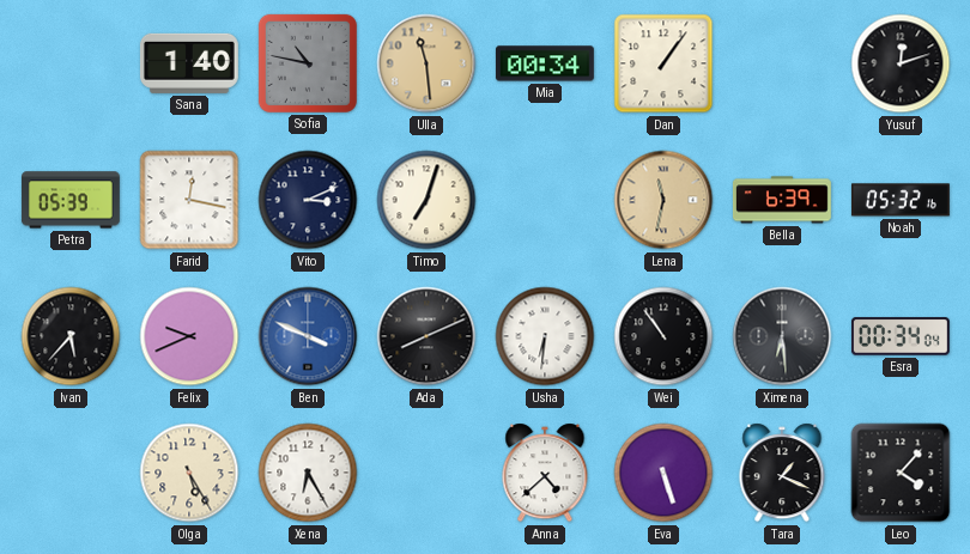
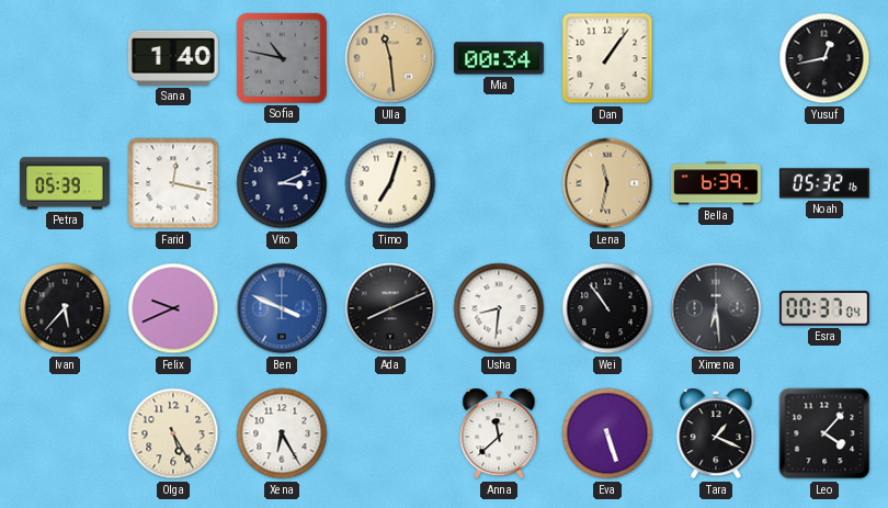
Yusuf: 12:12 -> 12:43
Usha: 6:31 -> 8:31
Esra: 00:34 -> 00:37
Anna: 4:38 -> 11:38
